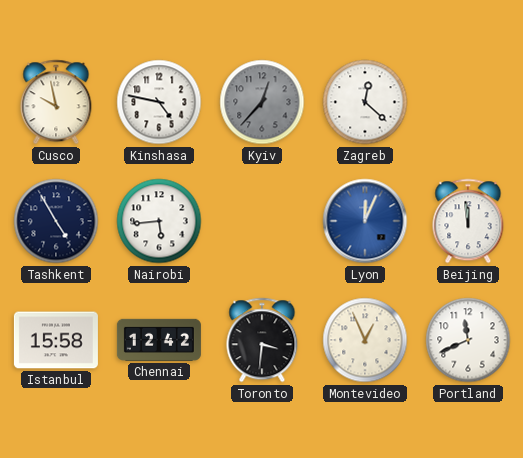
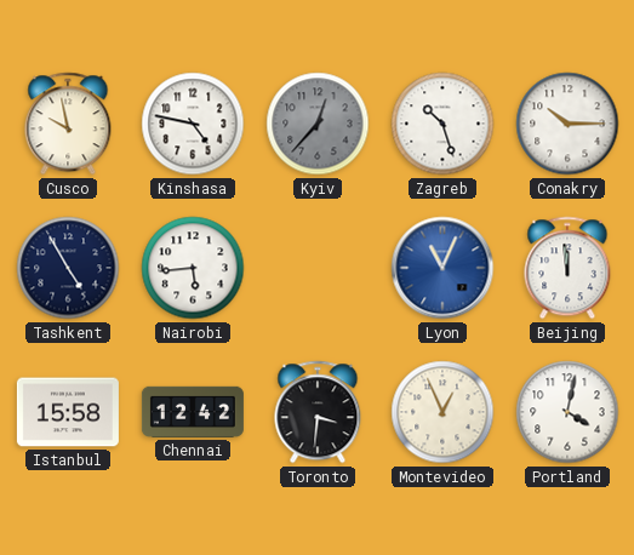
Zagreb: 12:22 -> 10:27
Conakry: none -> 10:15
Lyon: 12:04 -> 11:04
Portland: 11:41 -> 4:02
